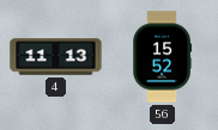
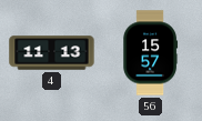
56: 15:52 -> 15:57
